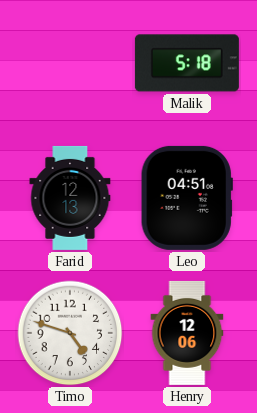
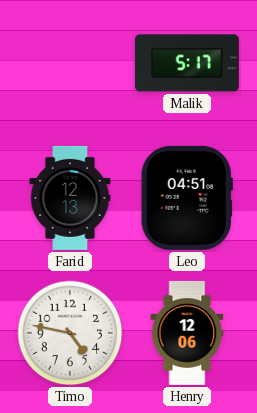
Malik: 5:18 -> 5:17
Timo: 4:48 -> 4:47
